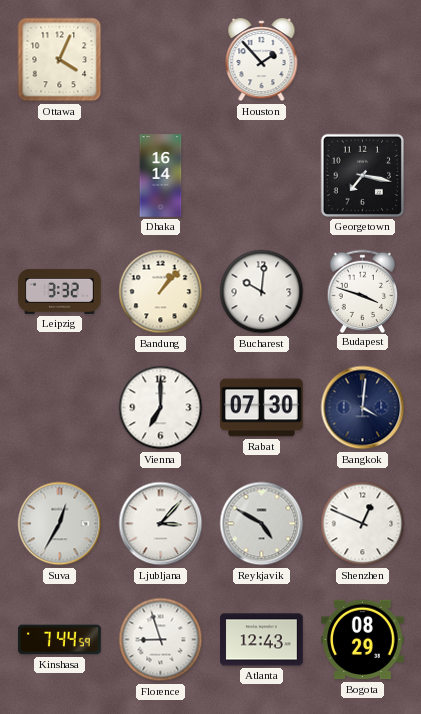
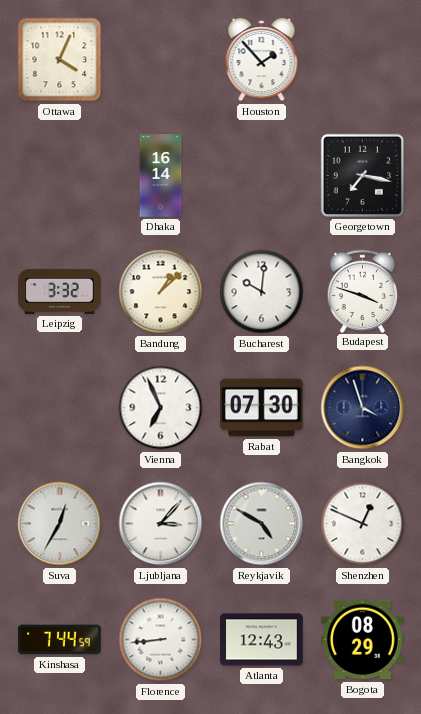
Bandung: 1:07 -> 1:08
Vienna: 7:00 -> 6:56
Bangkok: 4:01 -> 3:57
Florence: 8:57 -> 8:44
